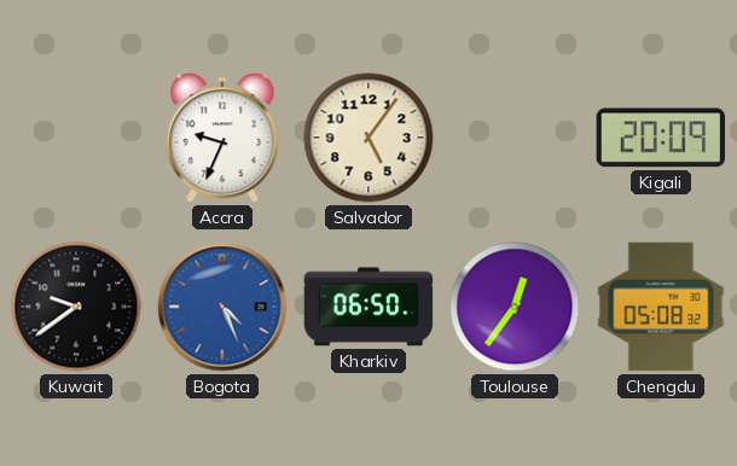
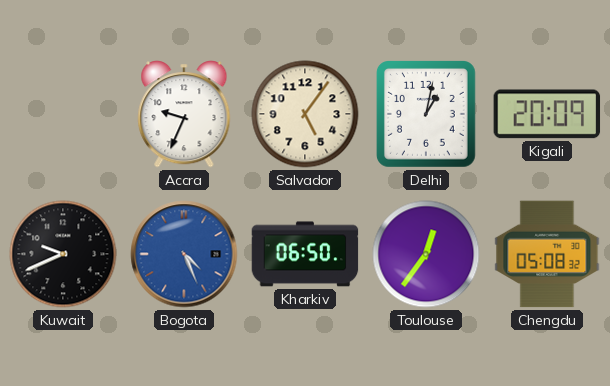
Delhi: none -> 1:02
Kuwait: 9:39 -> 9:41
